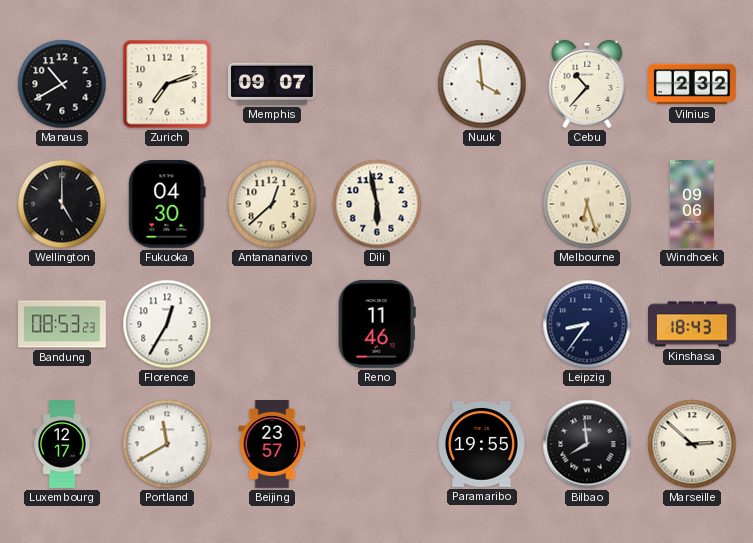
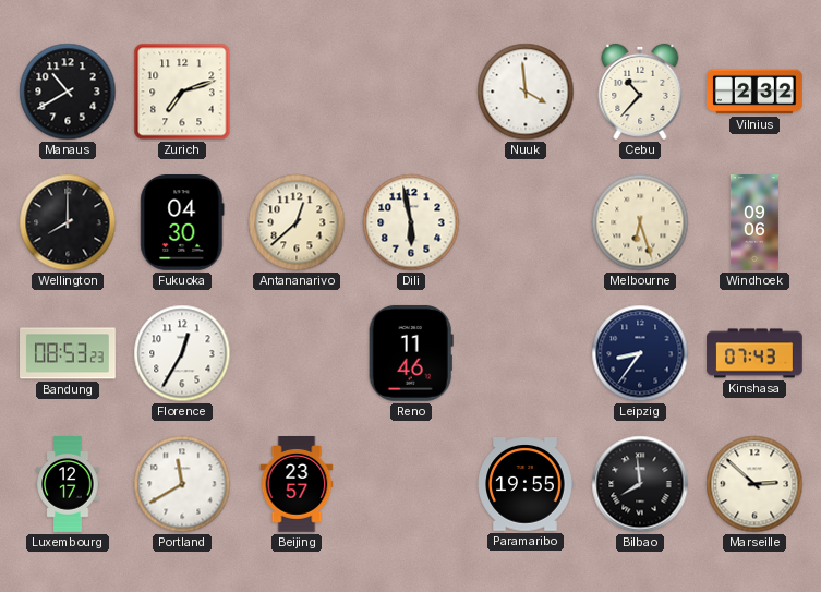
Memphis: 09:07 -> none
Wellington: 5:00 -> 8:00
Kinshasa: 18:43 -> 07:43
